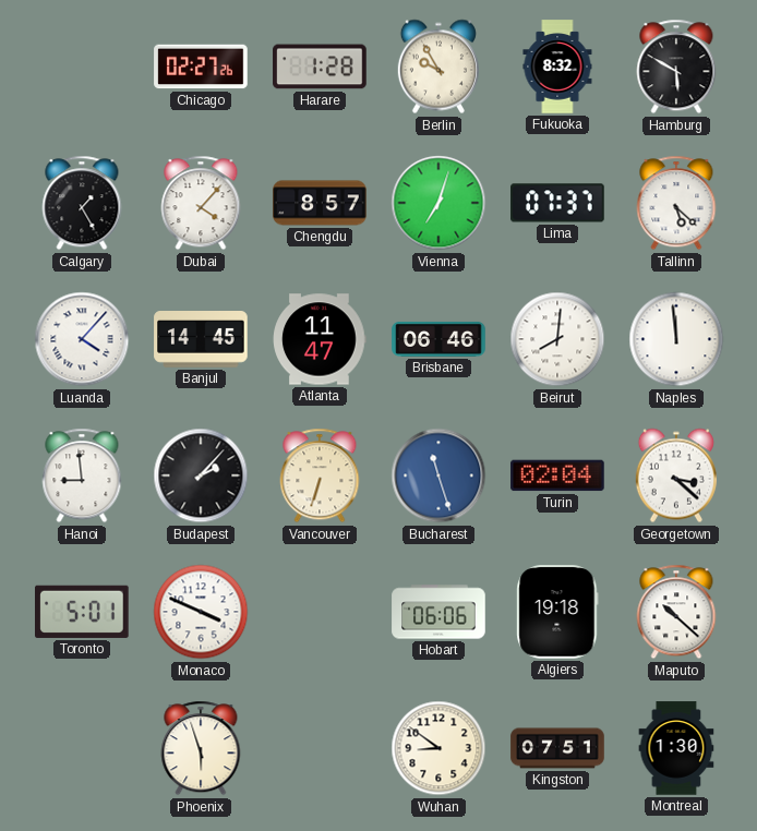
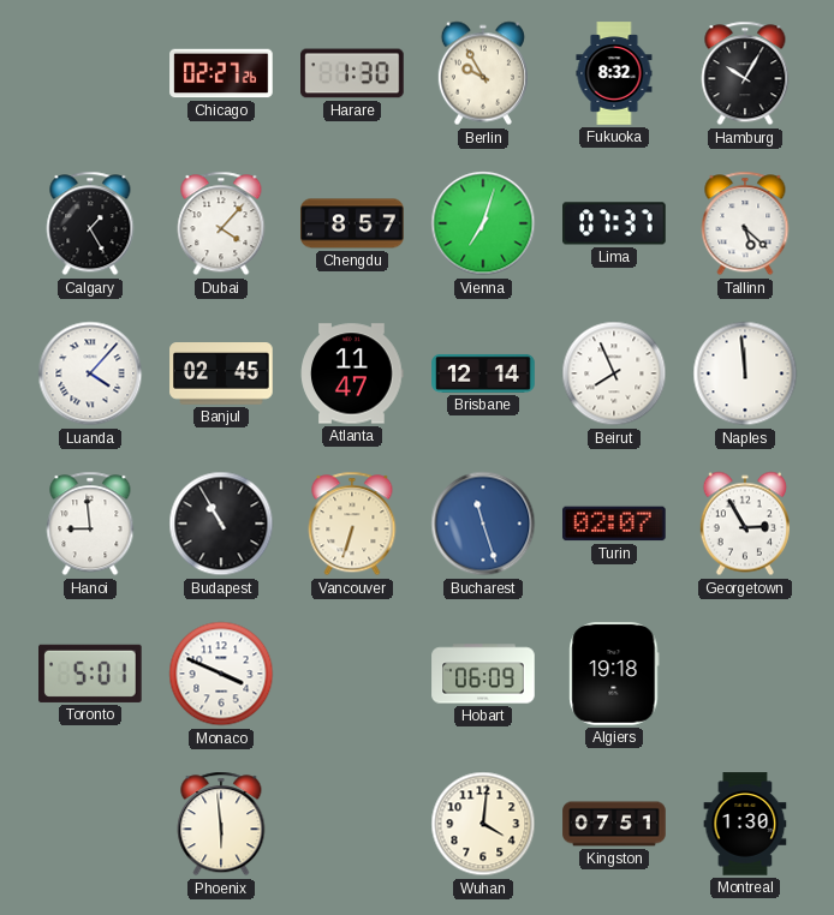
Harare: 1:28 -> 1:30
Hamburg: 5:50 -> 10:05
Banjul: 14:45 -> 02:45
Brisbane: 06:46 -> 12:14
Beirut: 8:01 -> 7:56
Budapest: 2:07 -> 10:55
Turin: 02:04 -> 02:07
Georgetown: 3:22 -> 2:55
Hobart: 06:06 -> 06:09
Maputo: 10:22 -> none
Phoenix: 5:57 -> 5:59
Wuhan: 8:51 -> 4:01
